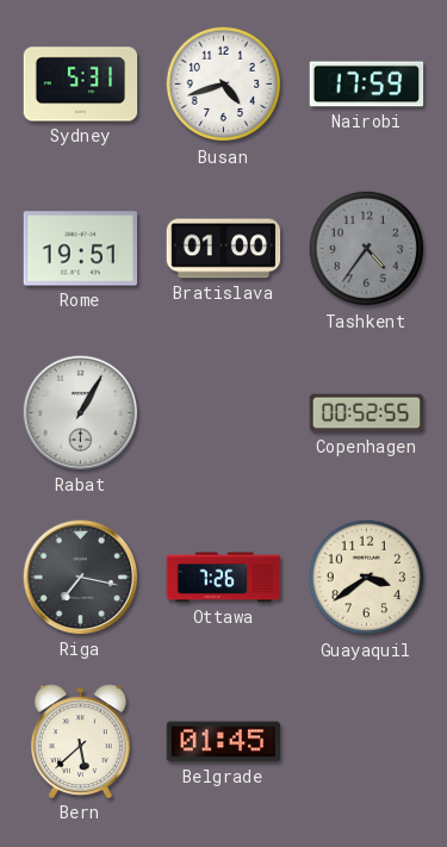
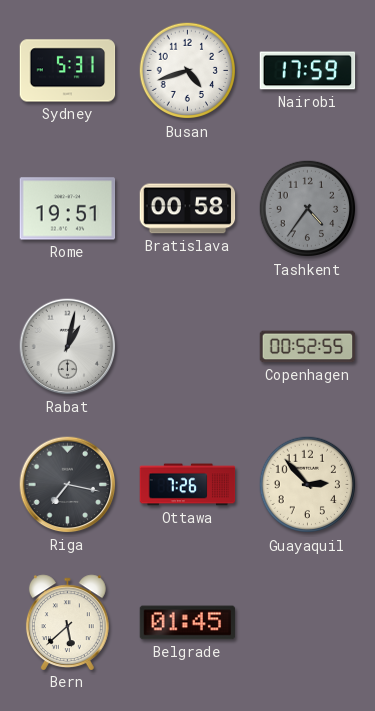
Bratislava: 01:00 -> 00:58
Rabat: 1:05 -> 1:02
Guayaquil: 3:39 -> 2:53
